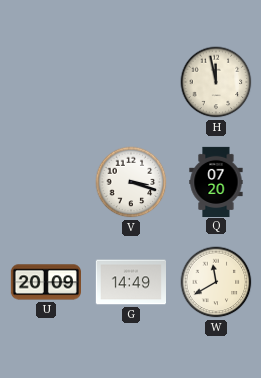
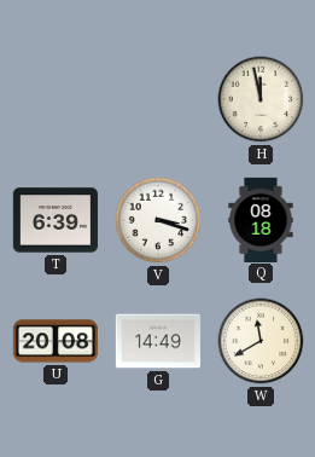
T: none -> 6:39
Q: 07:20 -> 08:18
U: 20:09 -> 20:08
